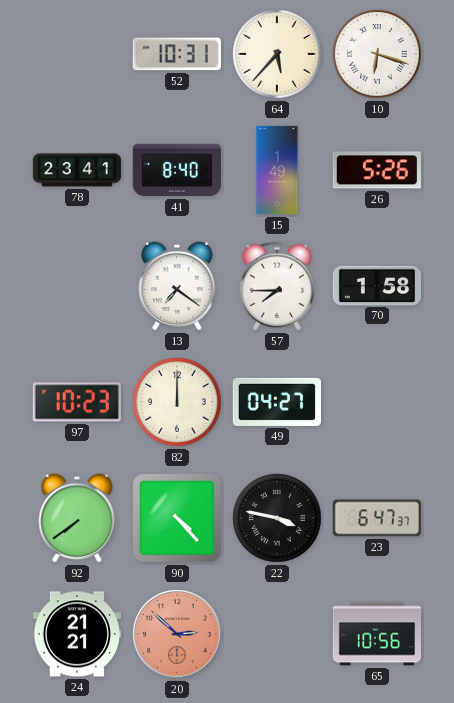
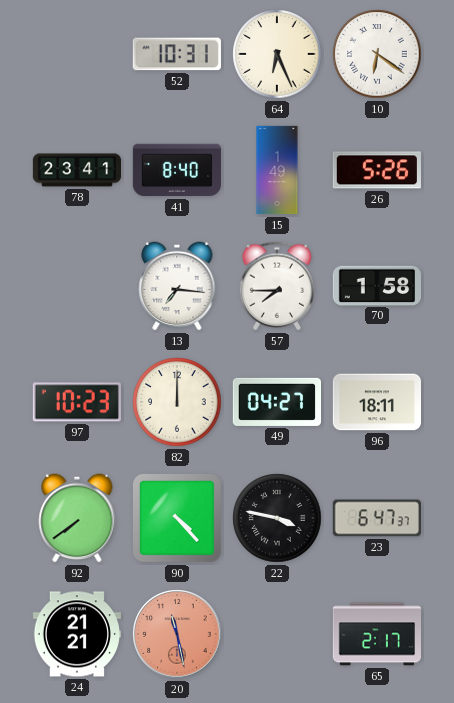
64: 5:37 -> 6:26
10: 6:18 -> 6:21
13: 7:21 -> 7:16
96: none -> 18:11
20: 2:52 -> 11:28
65: 10:56 -> 2:17
